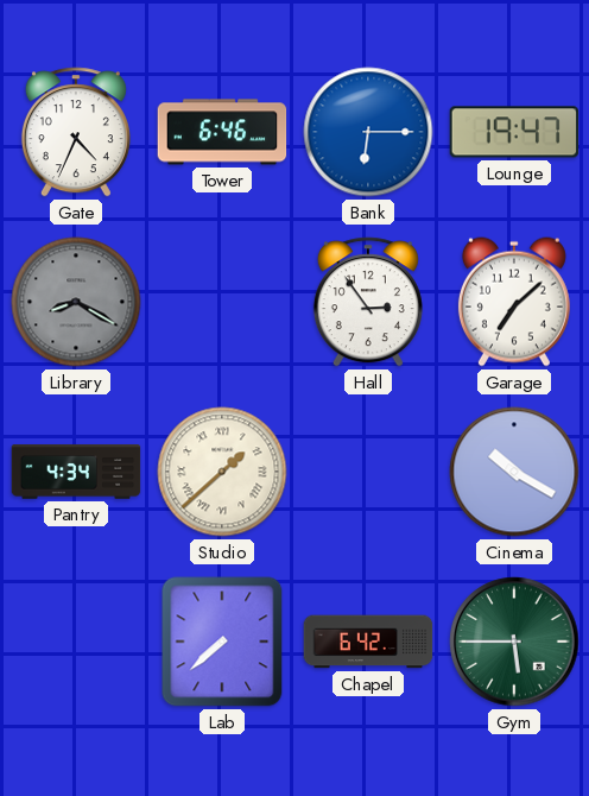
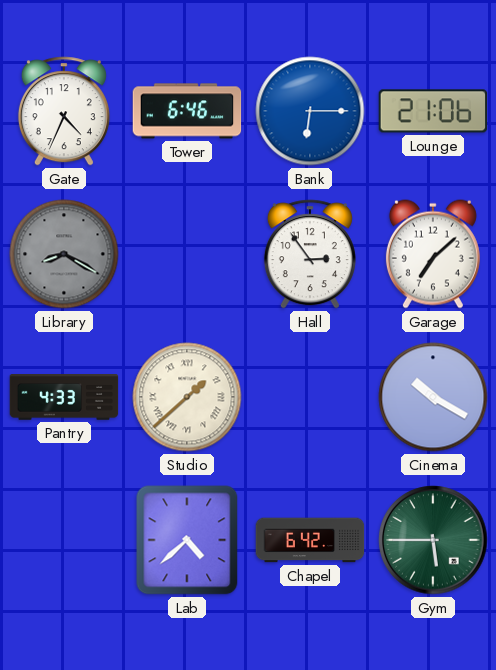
Lounge: 19:47 -> 21:06
Pantry: 4:34 -> 4:33
Lab: 7:38 -> 4:38
